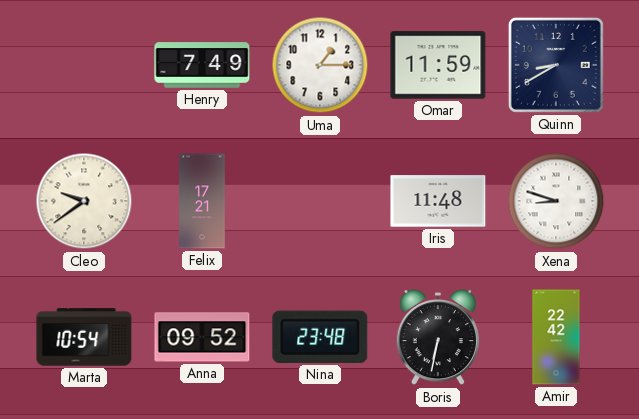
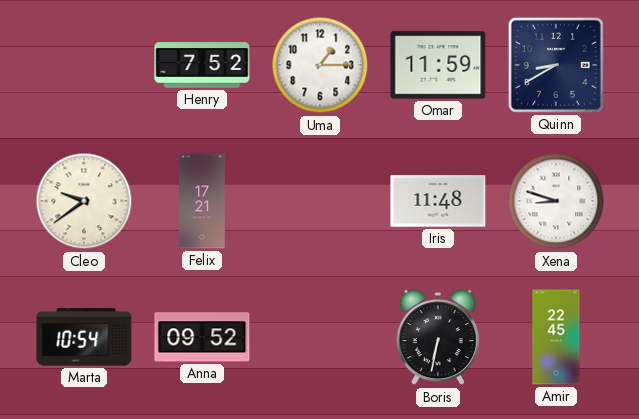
Henry: 7:49 -> 7:52
Nina: 23:48 -> none
Amir: 22:42 -> 22:45
